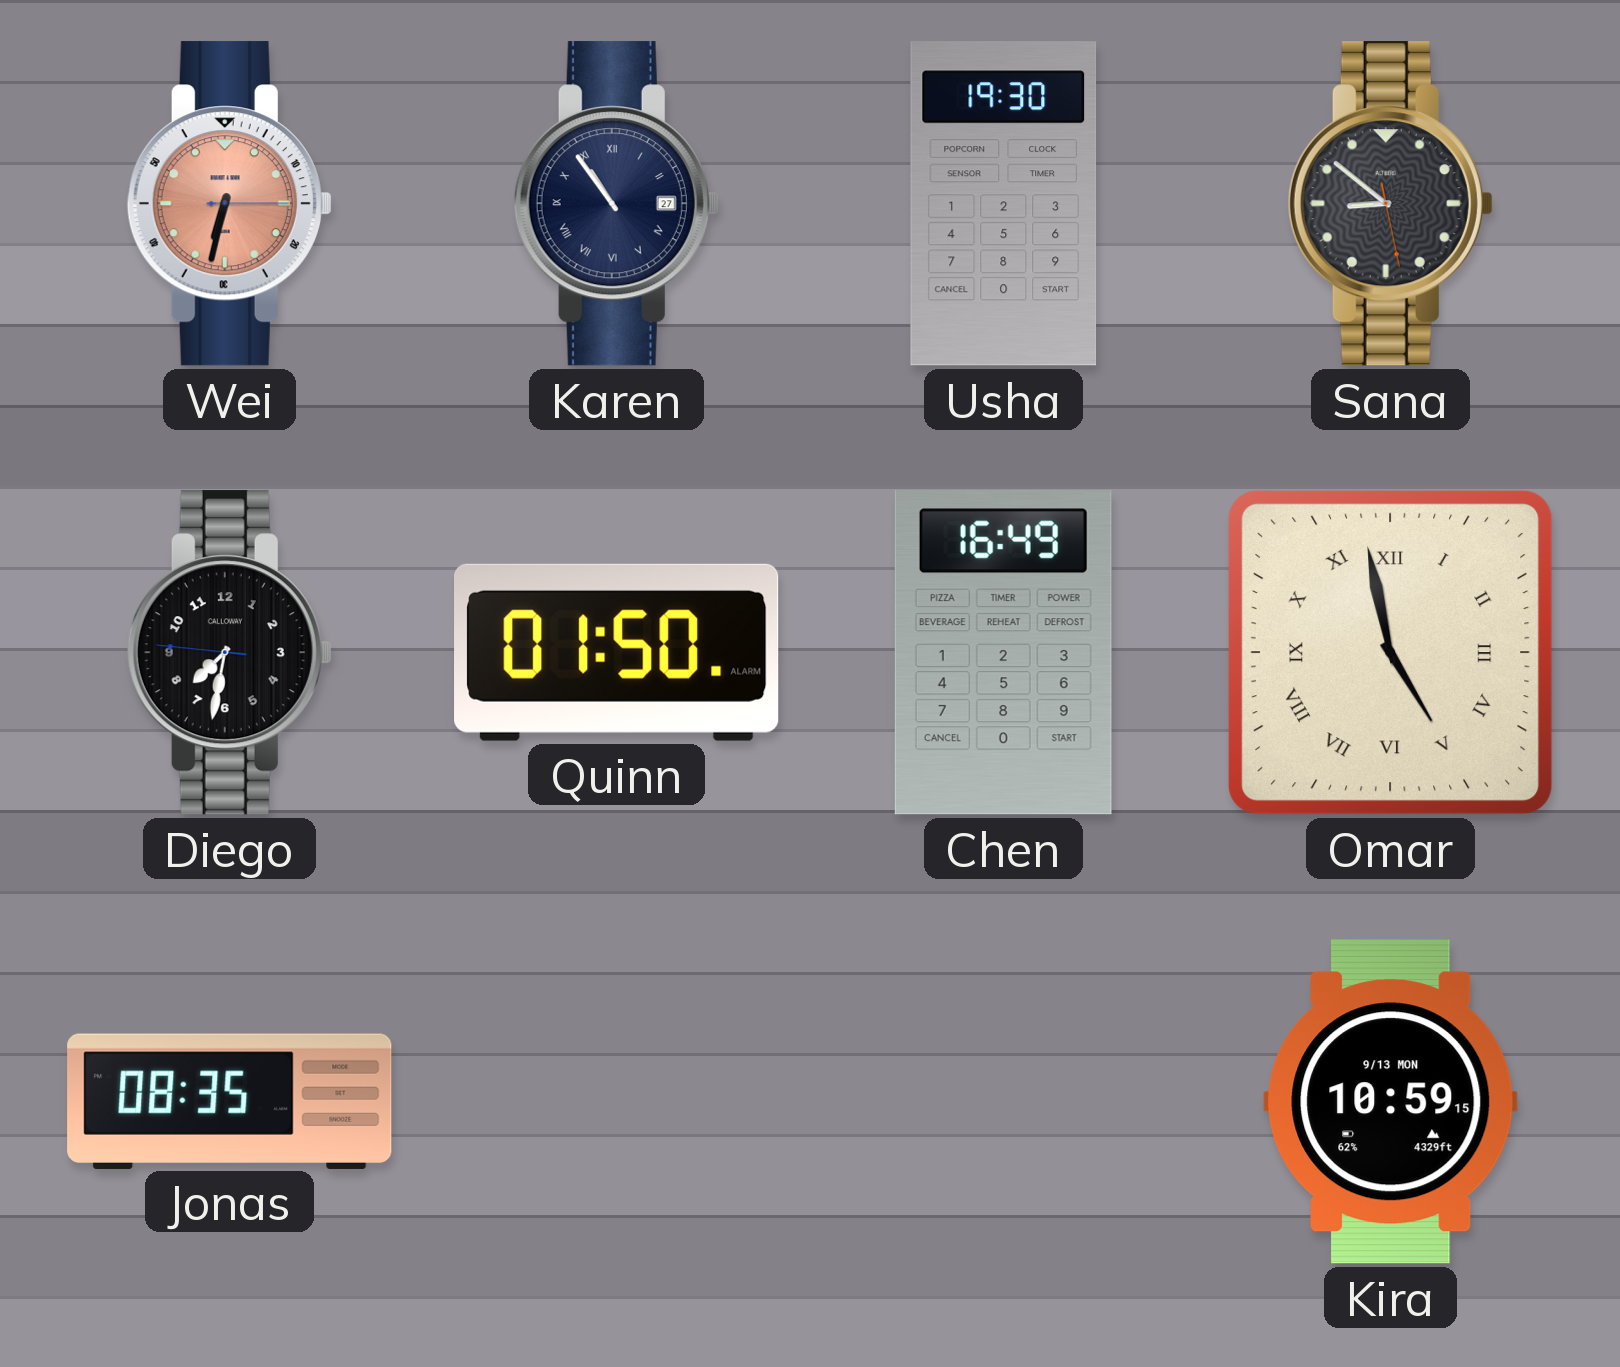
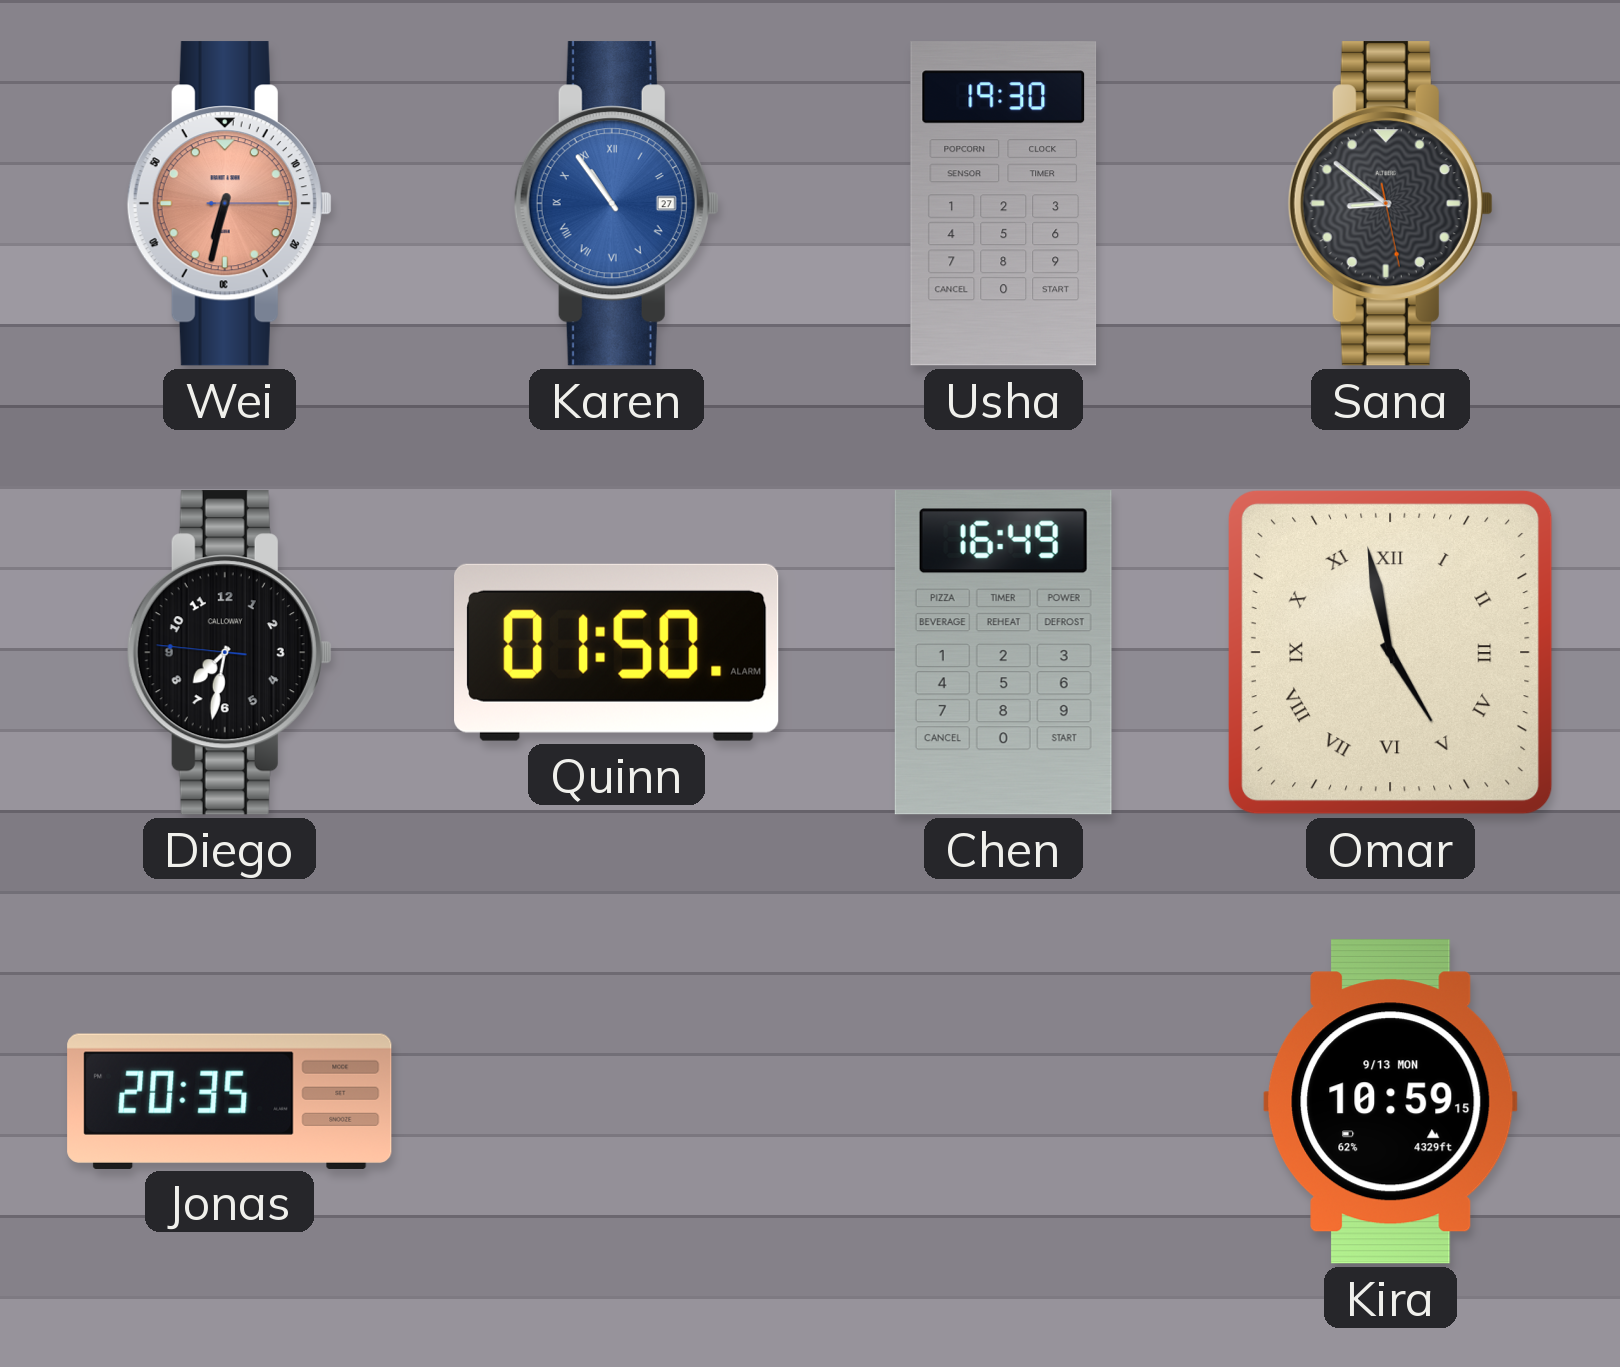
Karen dial: navy -> blue
Jonas: 08:35 -> 20:35
